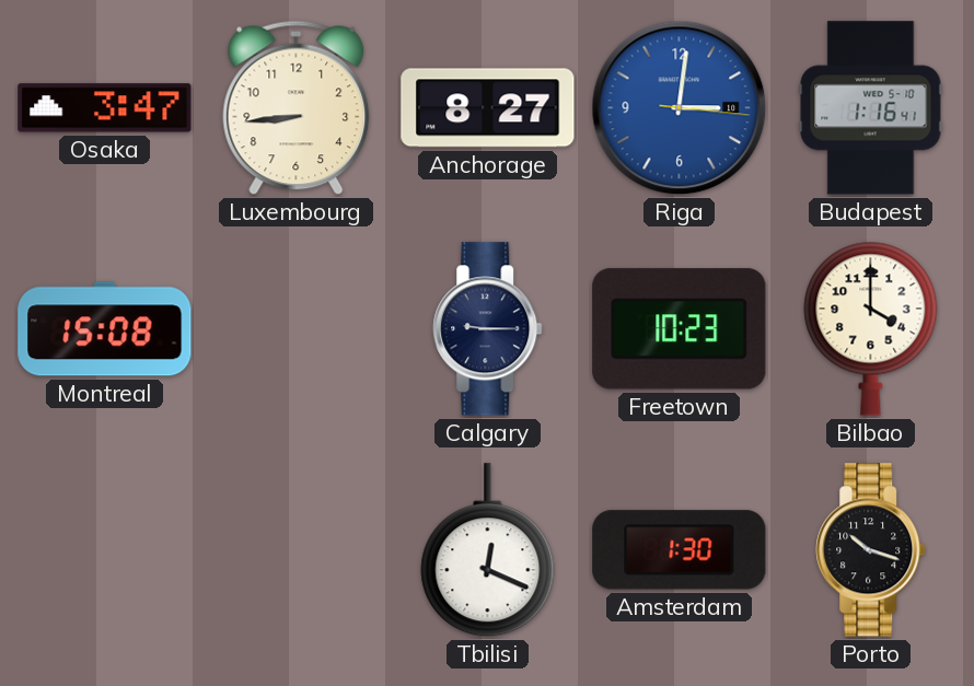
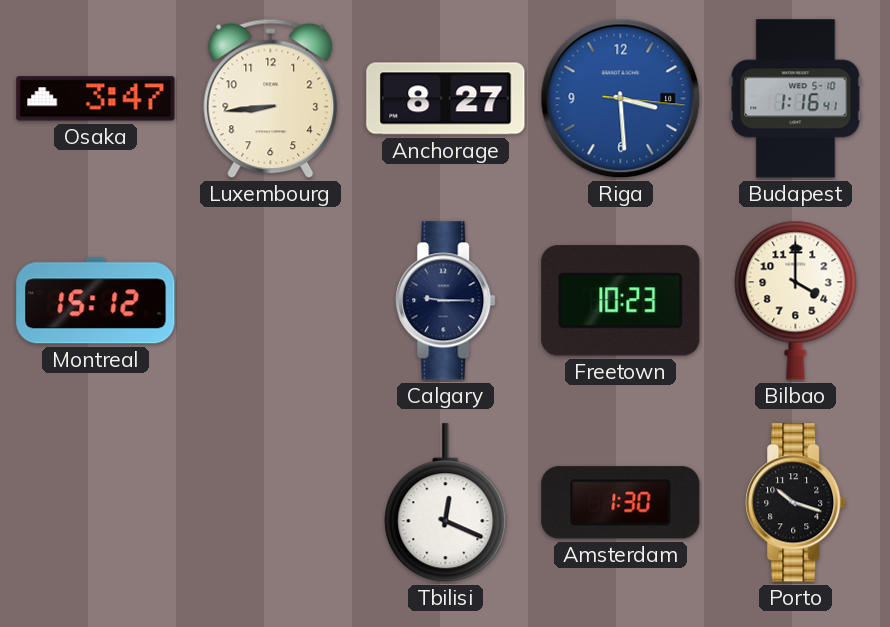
Riga: 3:01 -> 3:29
Montreal: 15:08 -> 15:12
